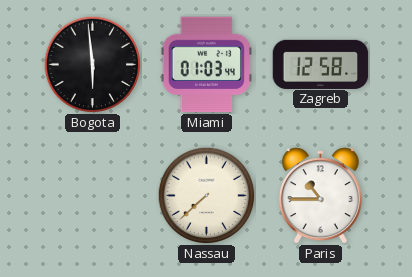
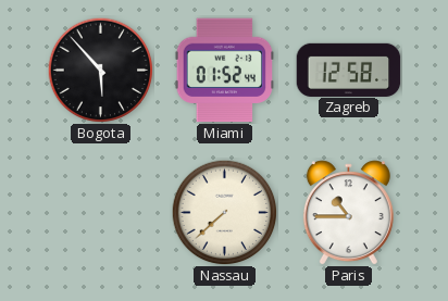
Bogota: 5:59 -> 5:53
Miami: 01:03 -> 01:52
